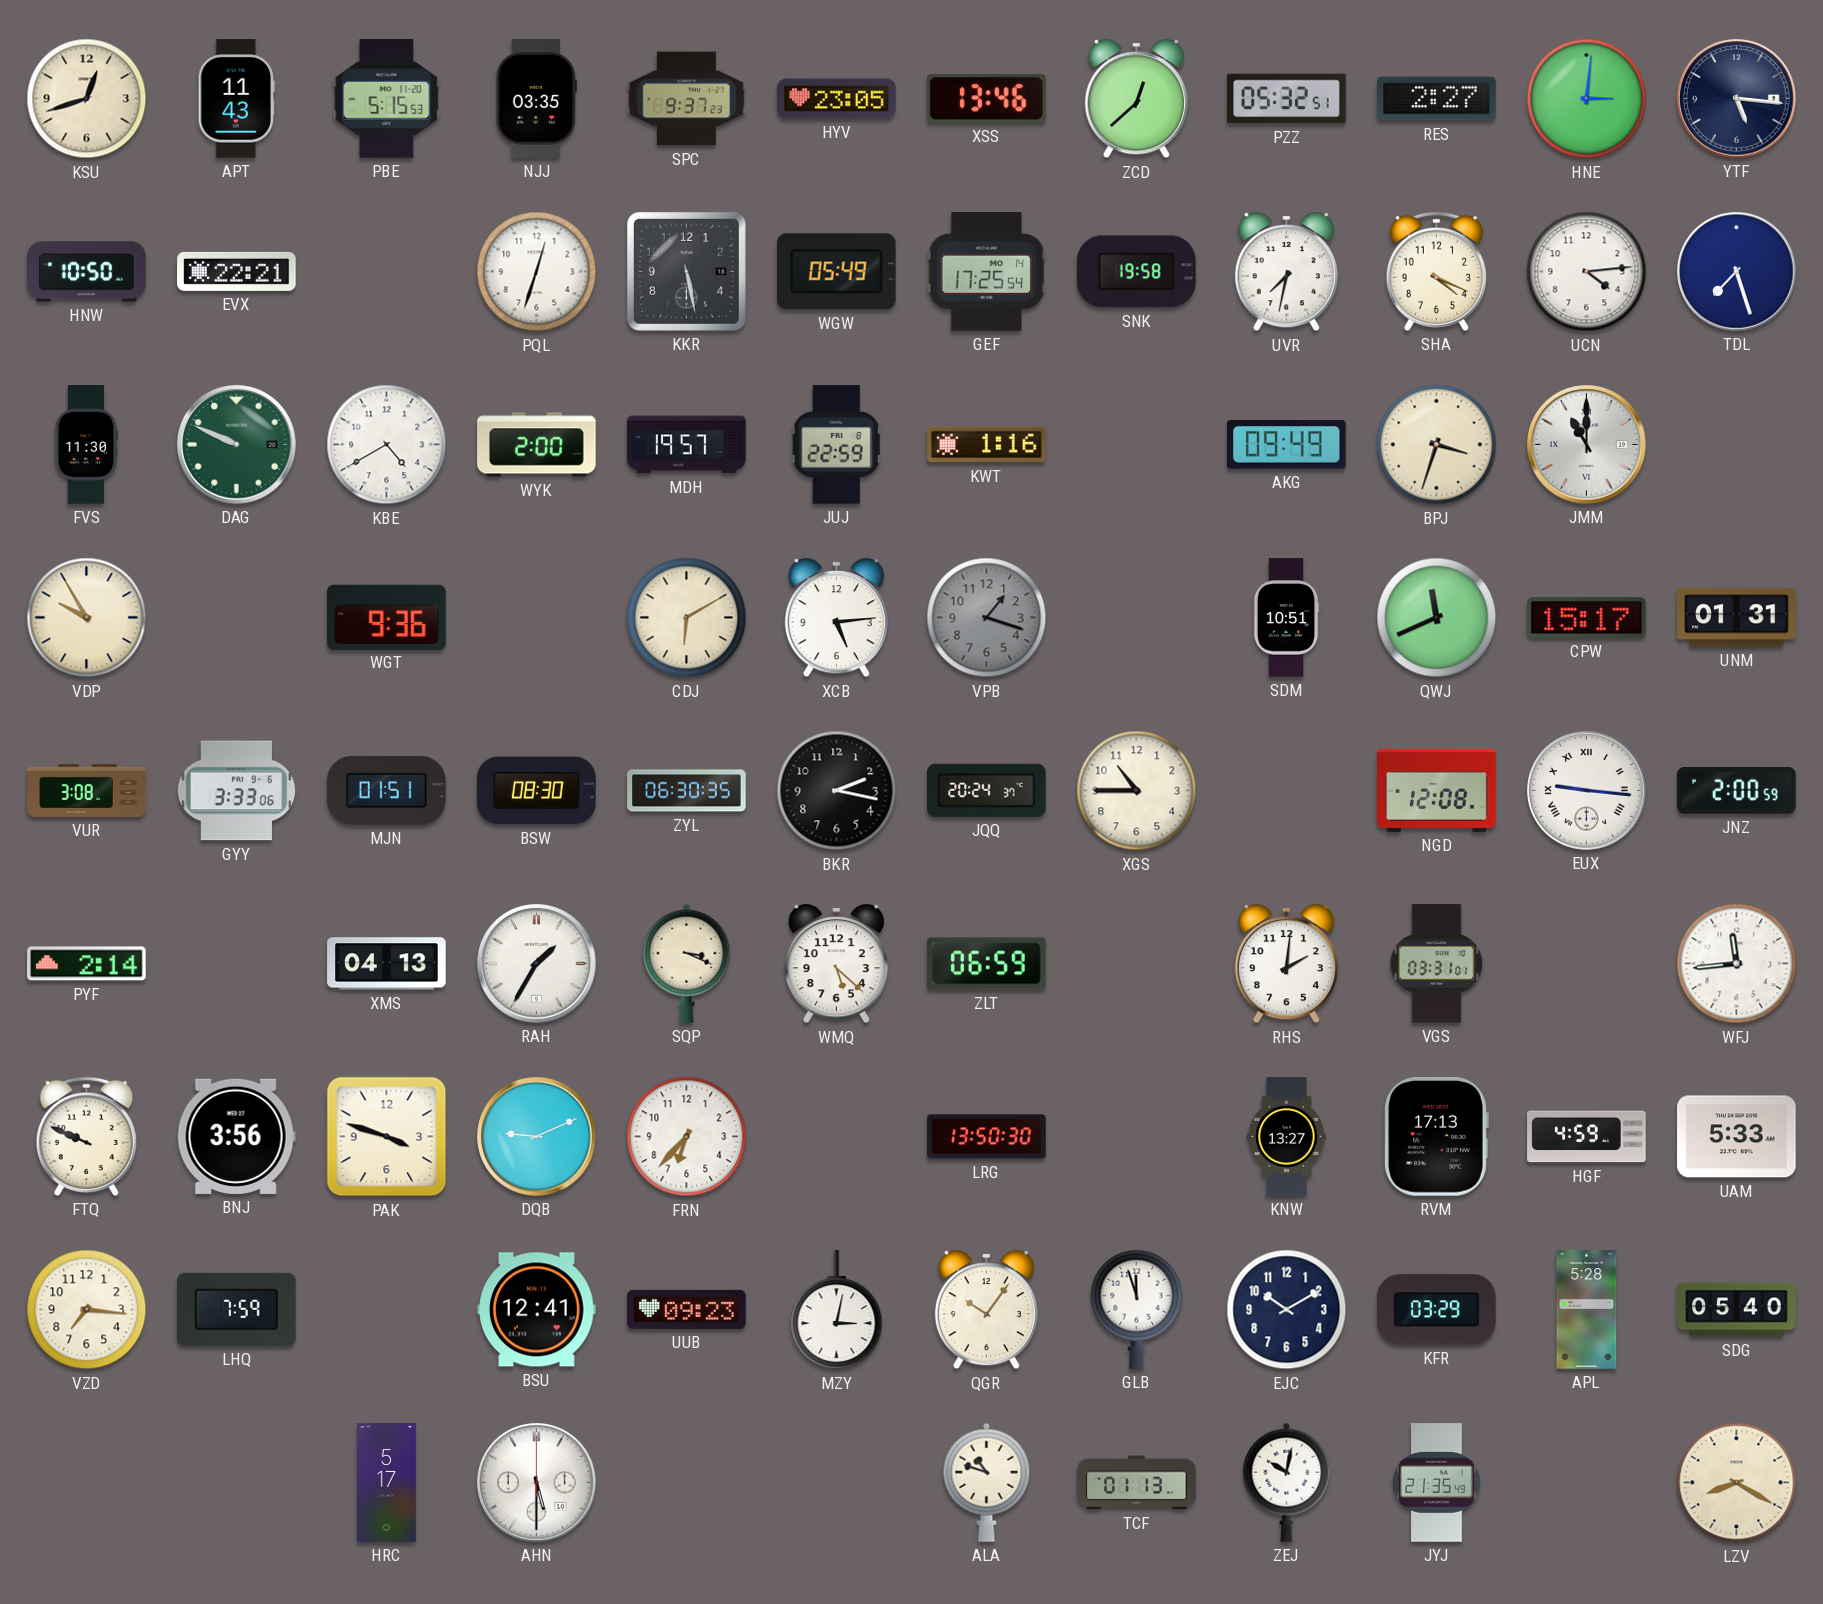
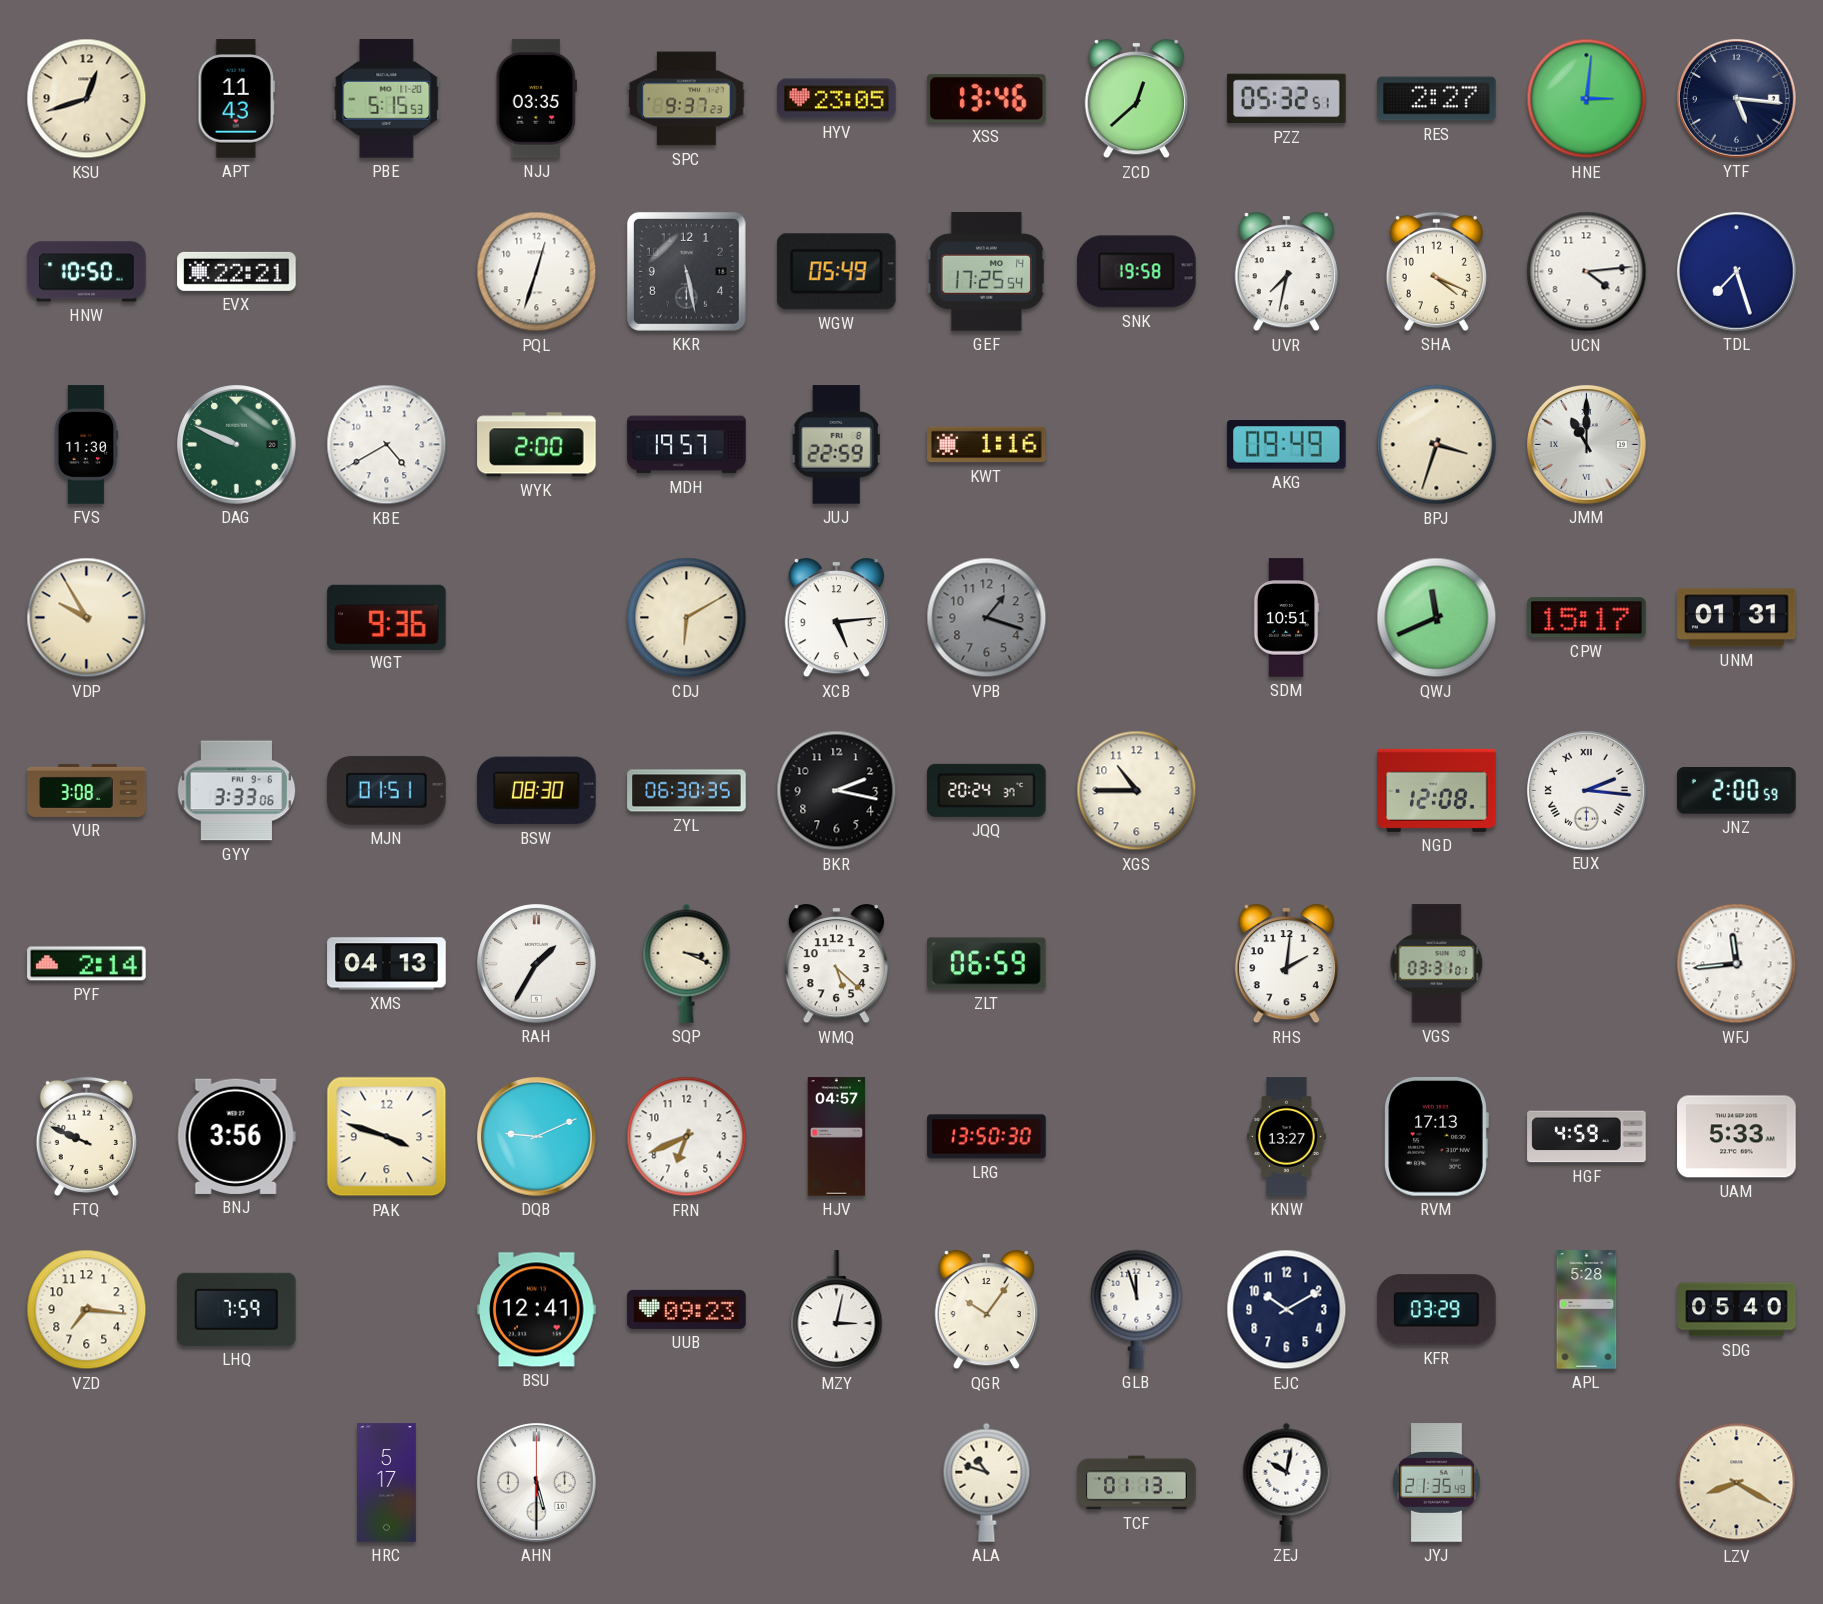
EUX: 9:16 -> 2:16
FRN: 6:37 -> 6:41
HJV: none -> 04:57
